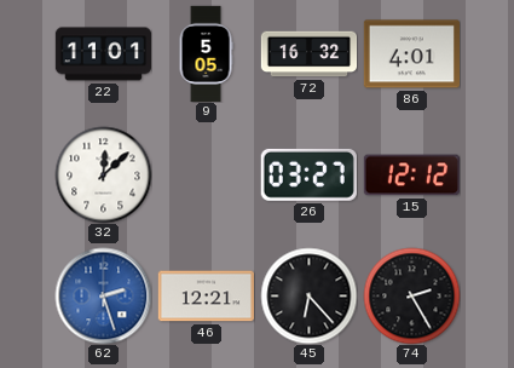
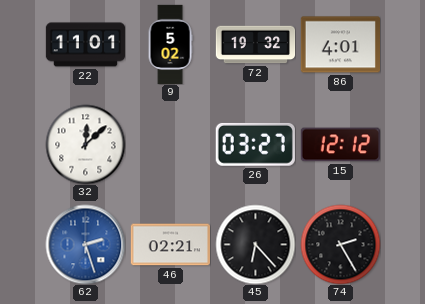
9: 5:05 -> 5:02
72: 16:32 -> 19:32
46: 12:21 -> 02:21
